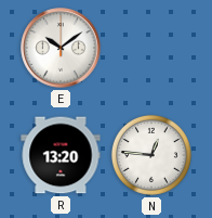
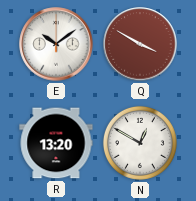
Q: none -> 3:50
N: 12:46 -> 12:50
